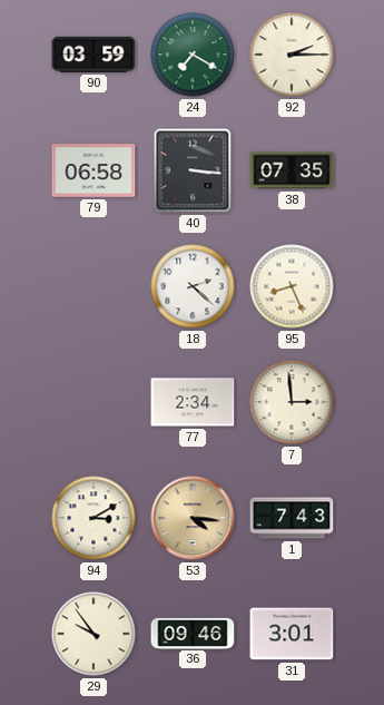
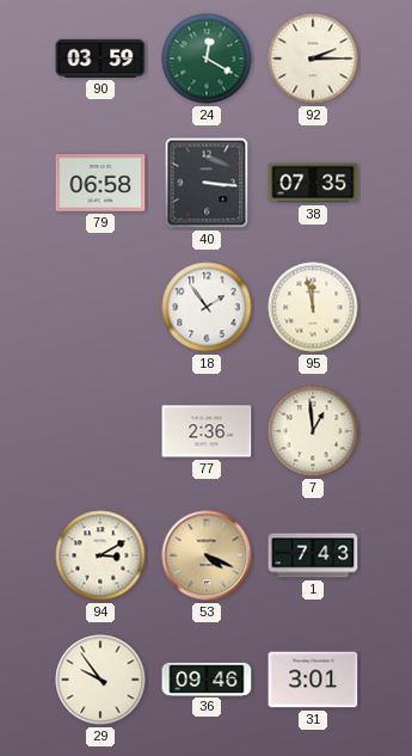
24: 7:20 -> 12:20
18: 2:22 -> 1:54
95: 8:26 -> 11:58
77: 2:34 -> 2:36
7: 2:59 -> 12:59
53: 4:16 -> 4:19
